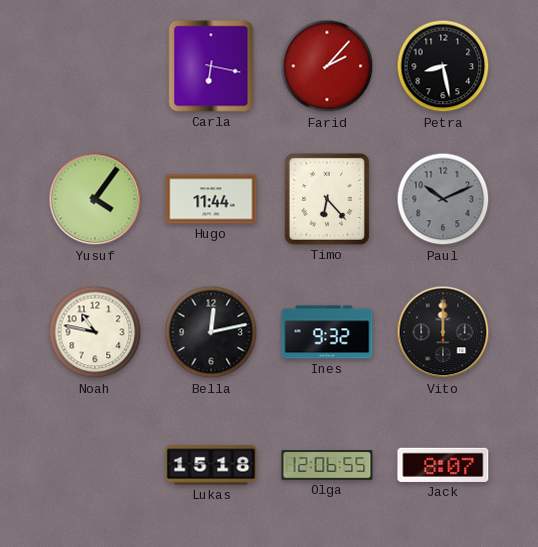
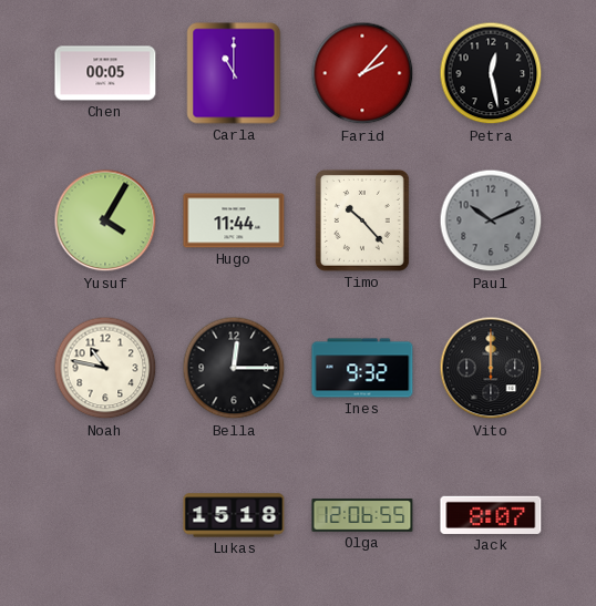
Chen: none -> 00:05
Carla: 6:17 -> 11:00
Petra: 8:28 -> 12:28
Yusuf: 4:06 -> 4:05
Timo: 6:23 -> 10:23
Bella: 12:13 -> 12:15
